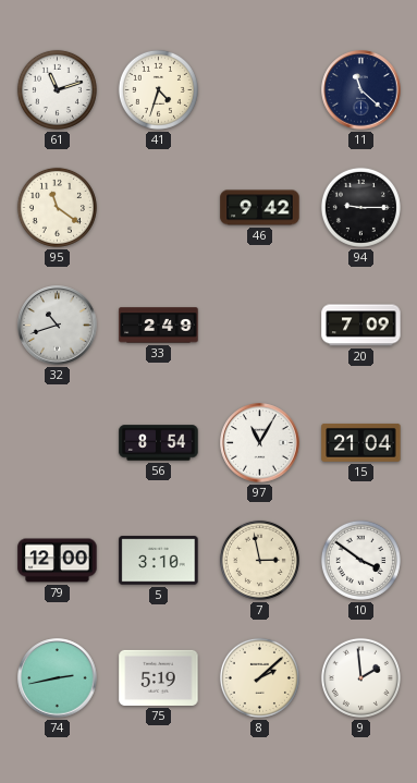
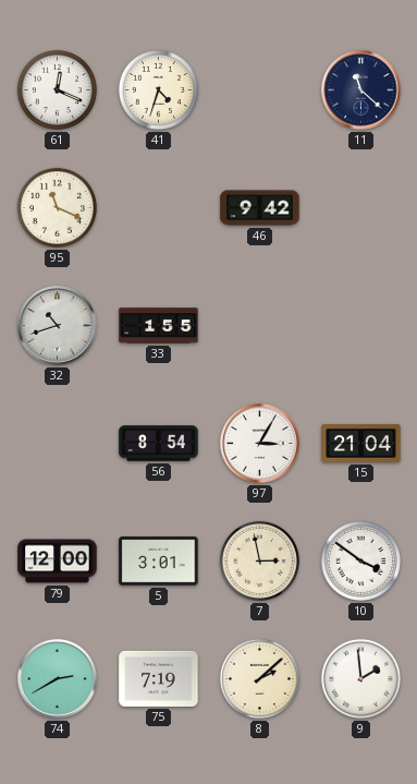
61: 11:12 -> 12:19
95: 11:21 -> 11:19
94: 9:15 -> none
33: 2:49 -> 1:55
20: 7:09 -> none
97: 11:05 -> 3:05
5: 3:10 -> 3:01
74: 2:43 -> 2:40
75: 5:19 -> 7:19
